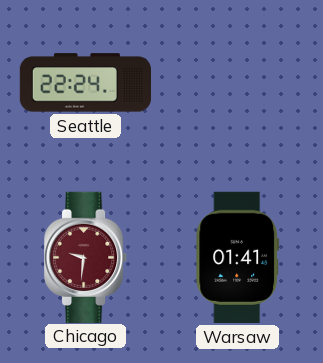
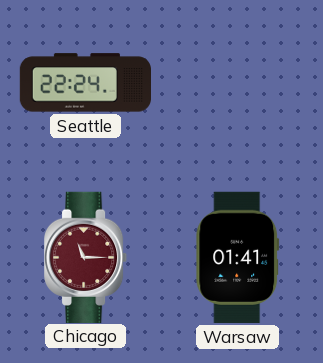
Chicago: 9:31 -> 11:15
